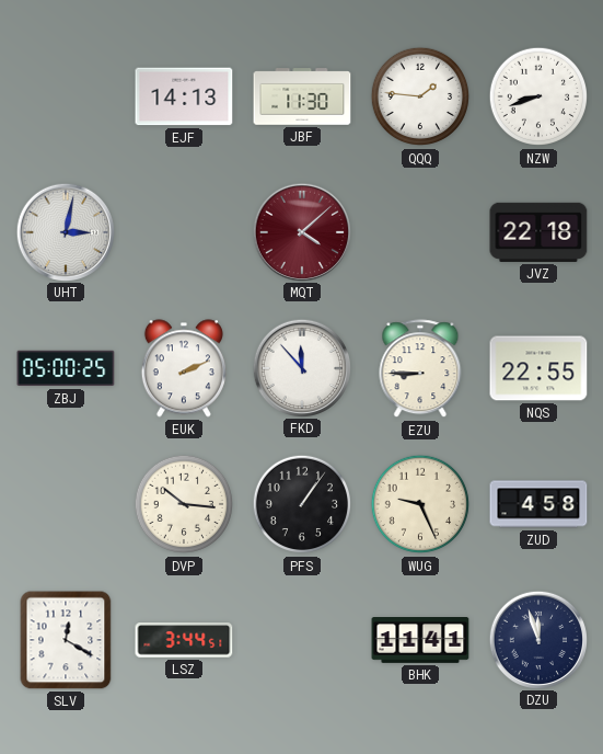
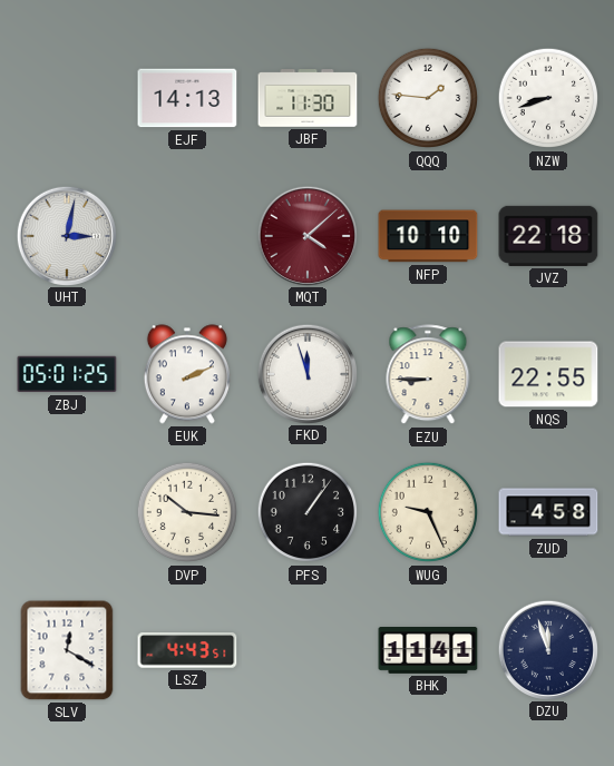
NFP: none -> 10:10
ZBJ: 05:00 -> 05:01
FKD: 11:53 -> 11:57
LSZ: 3:44 -> 4:43
